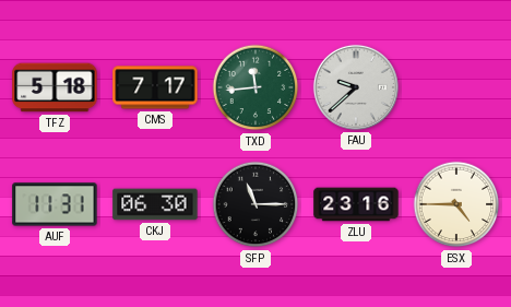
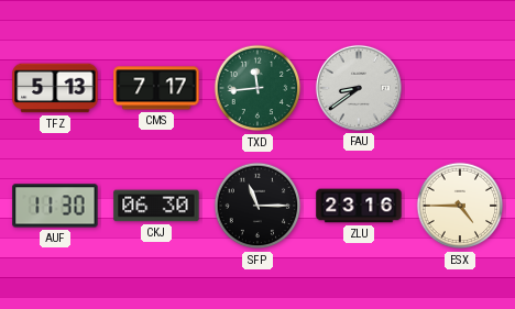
TFZ: 5:18 -> 5:13
FAU: 9:38 -> 8:39
AUF: 11:31 -> 11:30
